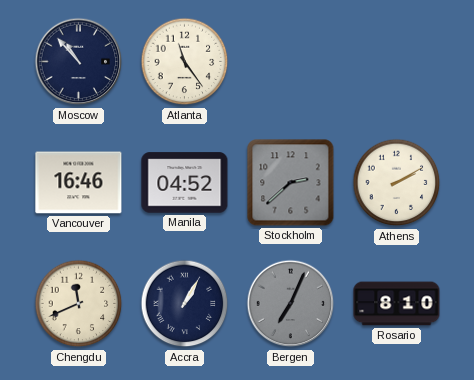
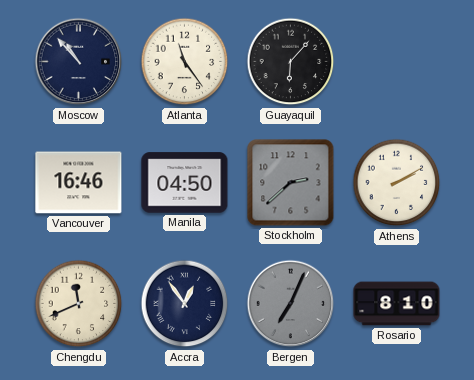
Guayaquil: none -> 6:07
Manila: 04:52 -> 04:50
Accra: 1:05 -> 12:54
